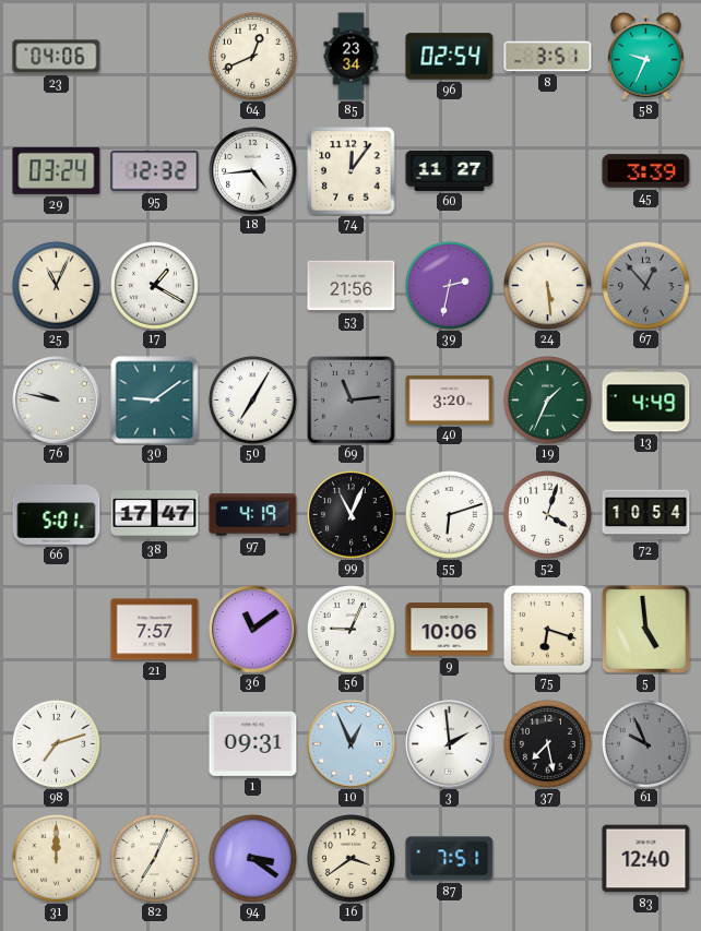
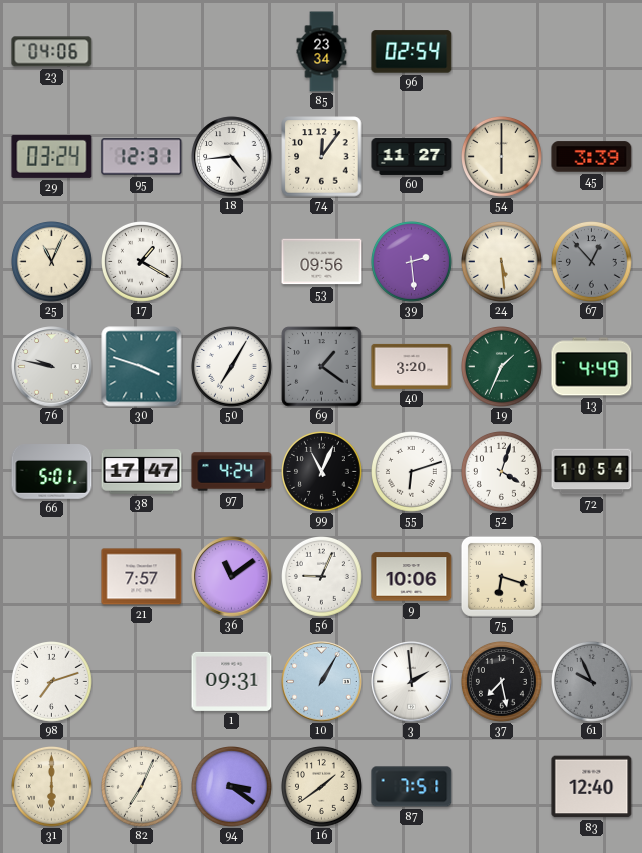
64: 12:41 -> none
8: 3:51 -> none
58: 9:34 -> none
95: 12:32 -> 12:31
54: none -> 6:00
53: 21:56 -> 09:56
39: 2:32 -> 2:29
30: 9:09 -> 3:48
69: 11:14 -> 1:21
97: 4:19 -> 4:24
5: 4:59 -> none
10: 12:56 -> 1:05
31: 12:00 -> 6:00
16: 3:39 -> 1:39
